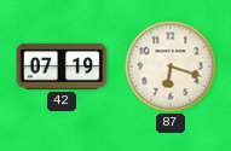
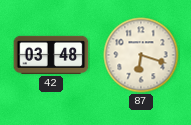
42: 07:19 -> 03:48
